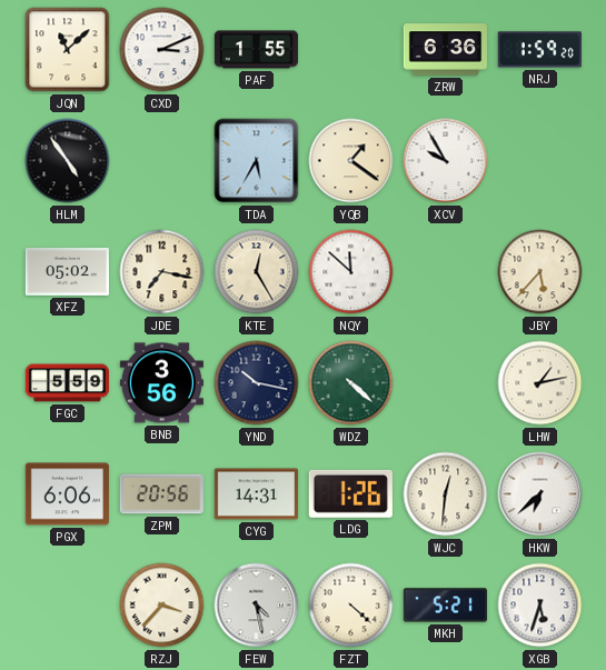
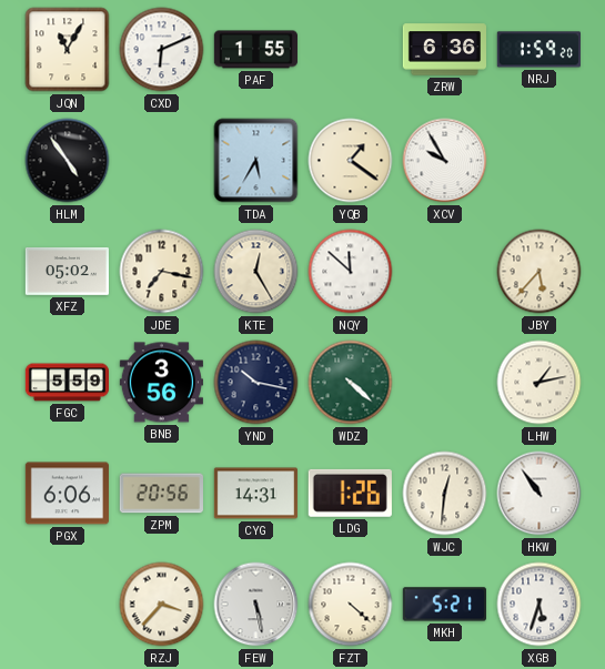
JQN: 11:08 -> 11:05
CXD: 3:11 -> 6:11
HKW: 6:38 -> 10:54
FEW: 4:28 -> 5:28
